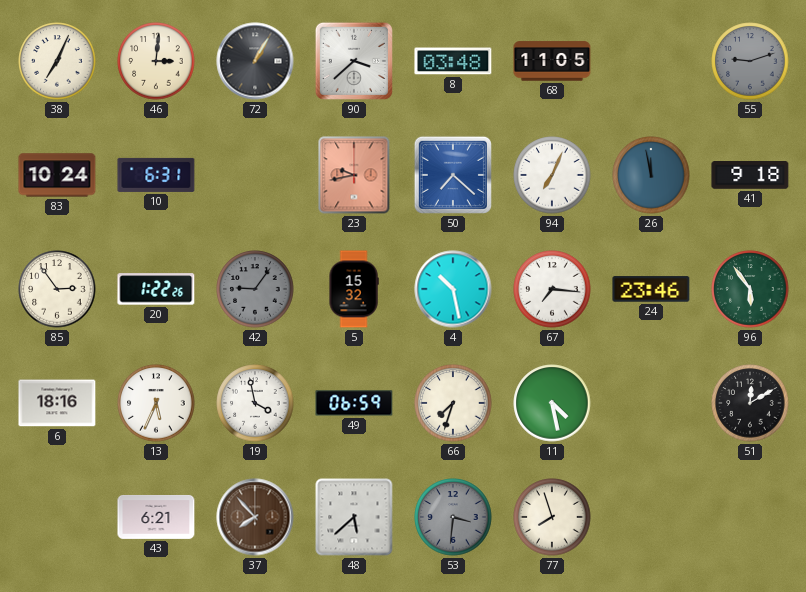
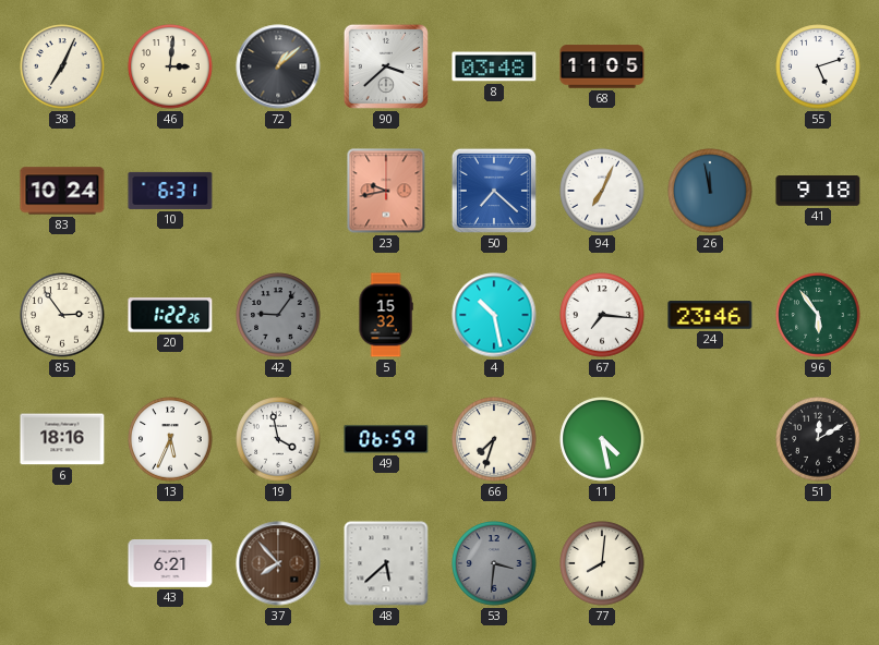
72: 1:05 -> 1:08
55: 9:12 -> 5:12
55 dial: grey -> white
77: 7:57 -> 8:01
